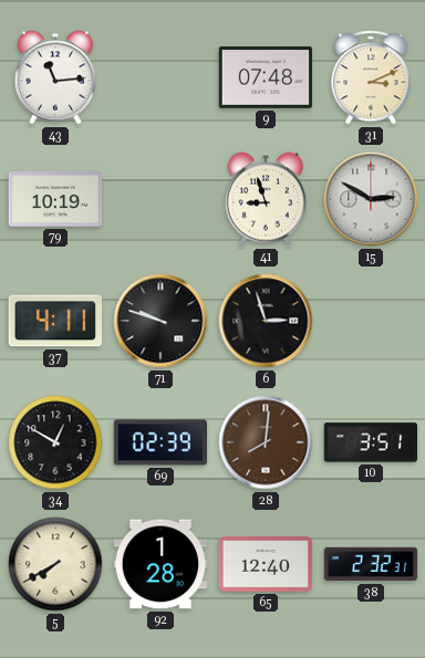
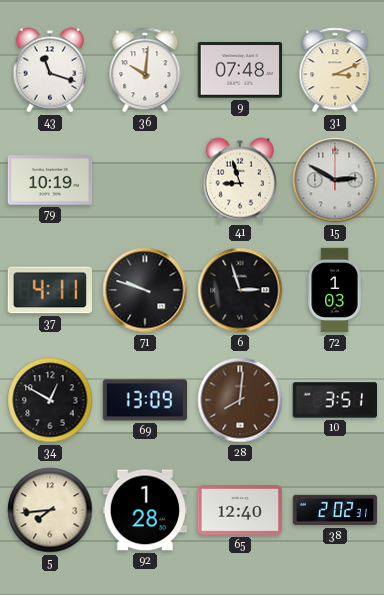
43: 11:14 -> 11:18
36: none -> 10:01
72: none -> 1:03
69: 02:39 -> 13:09
5: 7:40 -> 7:44
38: 2:32 -> 2:02
